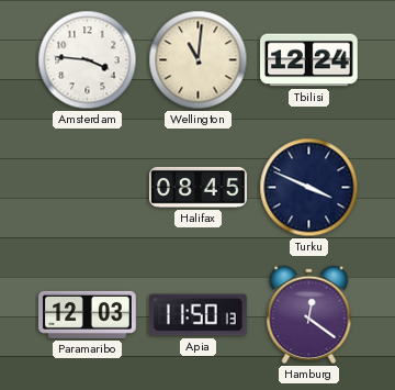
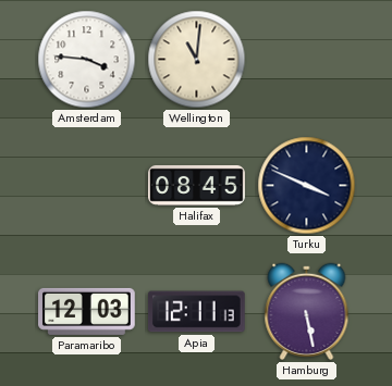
Tbilisi: 12:24 -> none
Apia: 11:50 -> 12:11
Hamburg: 12:21 -> 5:28
